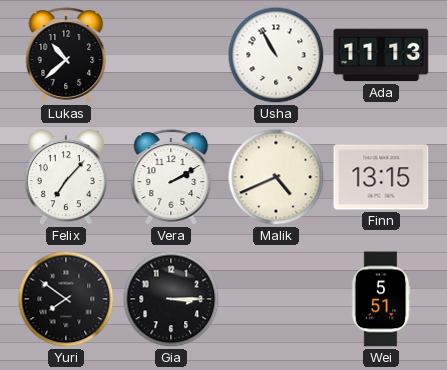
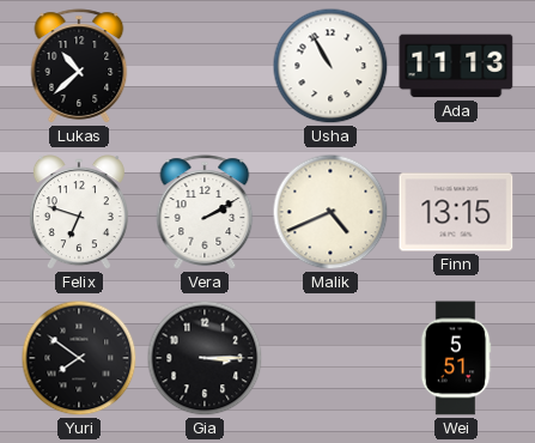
Felix: 7:07 -> 6:48
